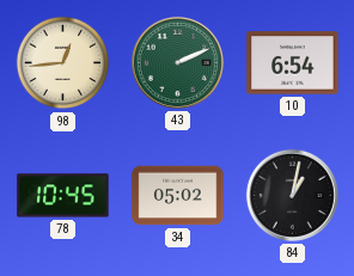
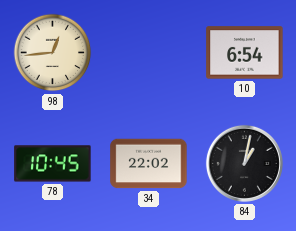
43: 2:11 -> none
34: 05:02 -> 22:02
